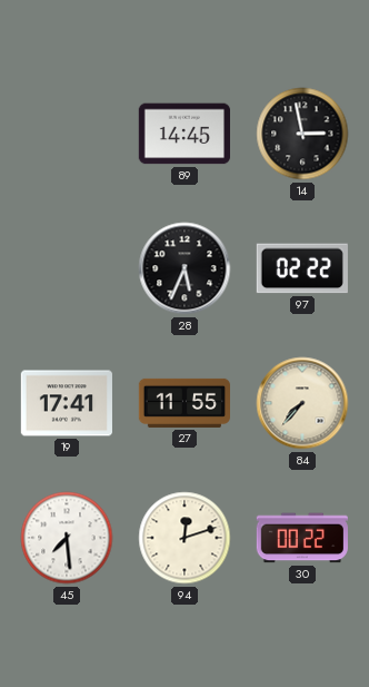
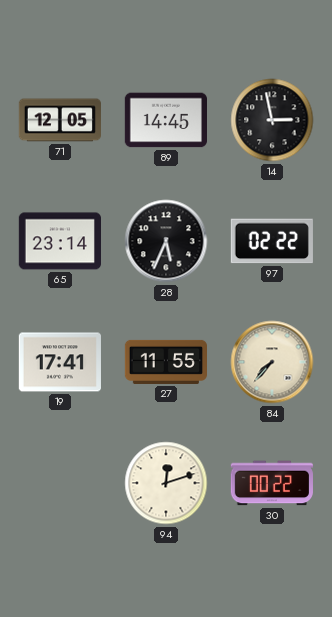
71: none -> 12:05
65: none -> 23:14
45: 7:29 -> none
